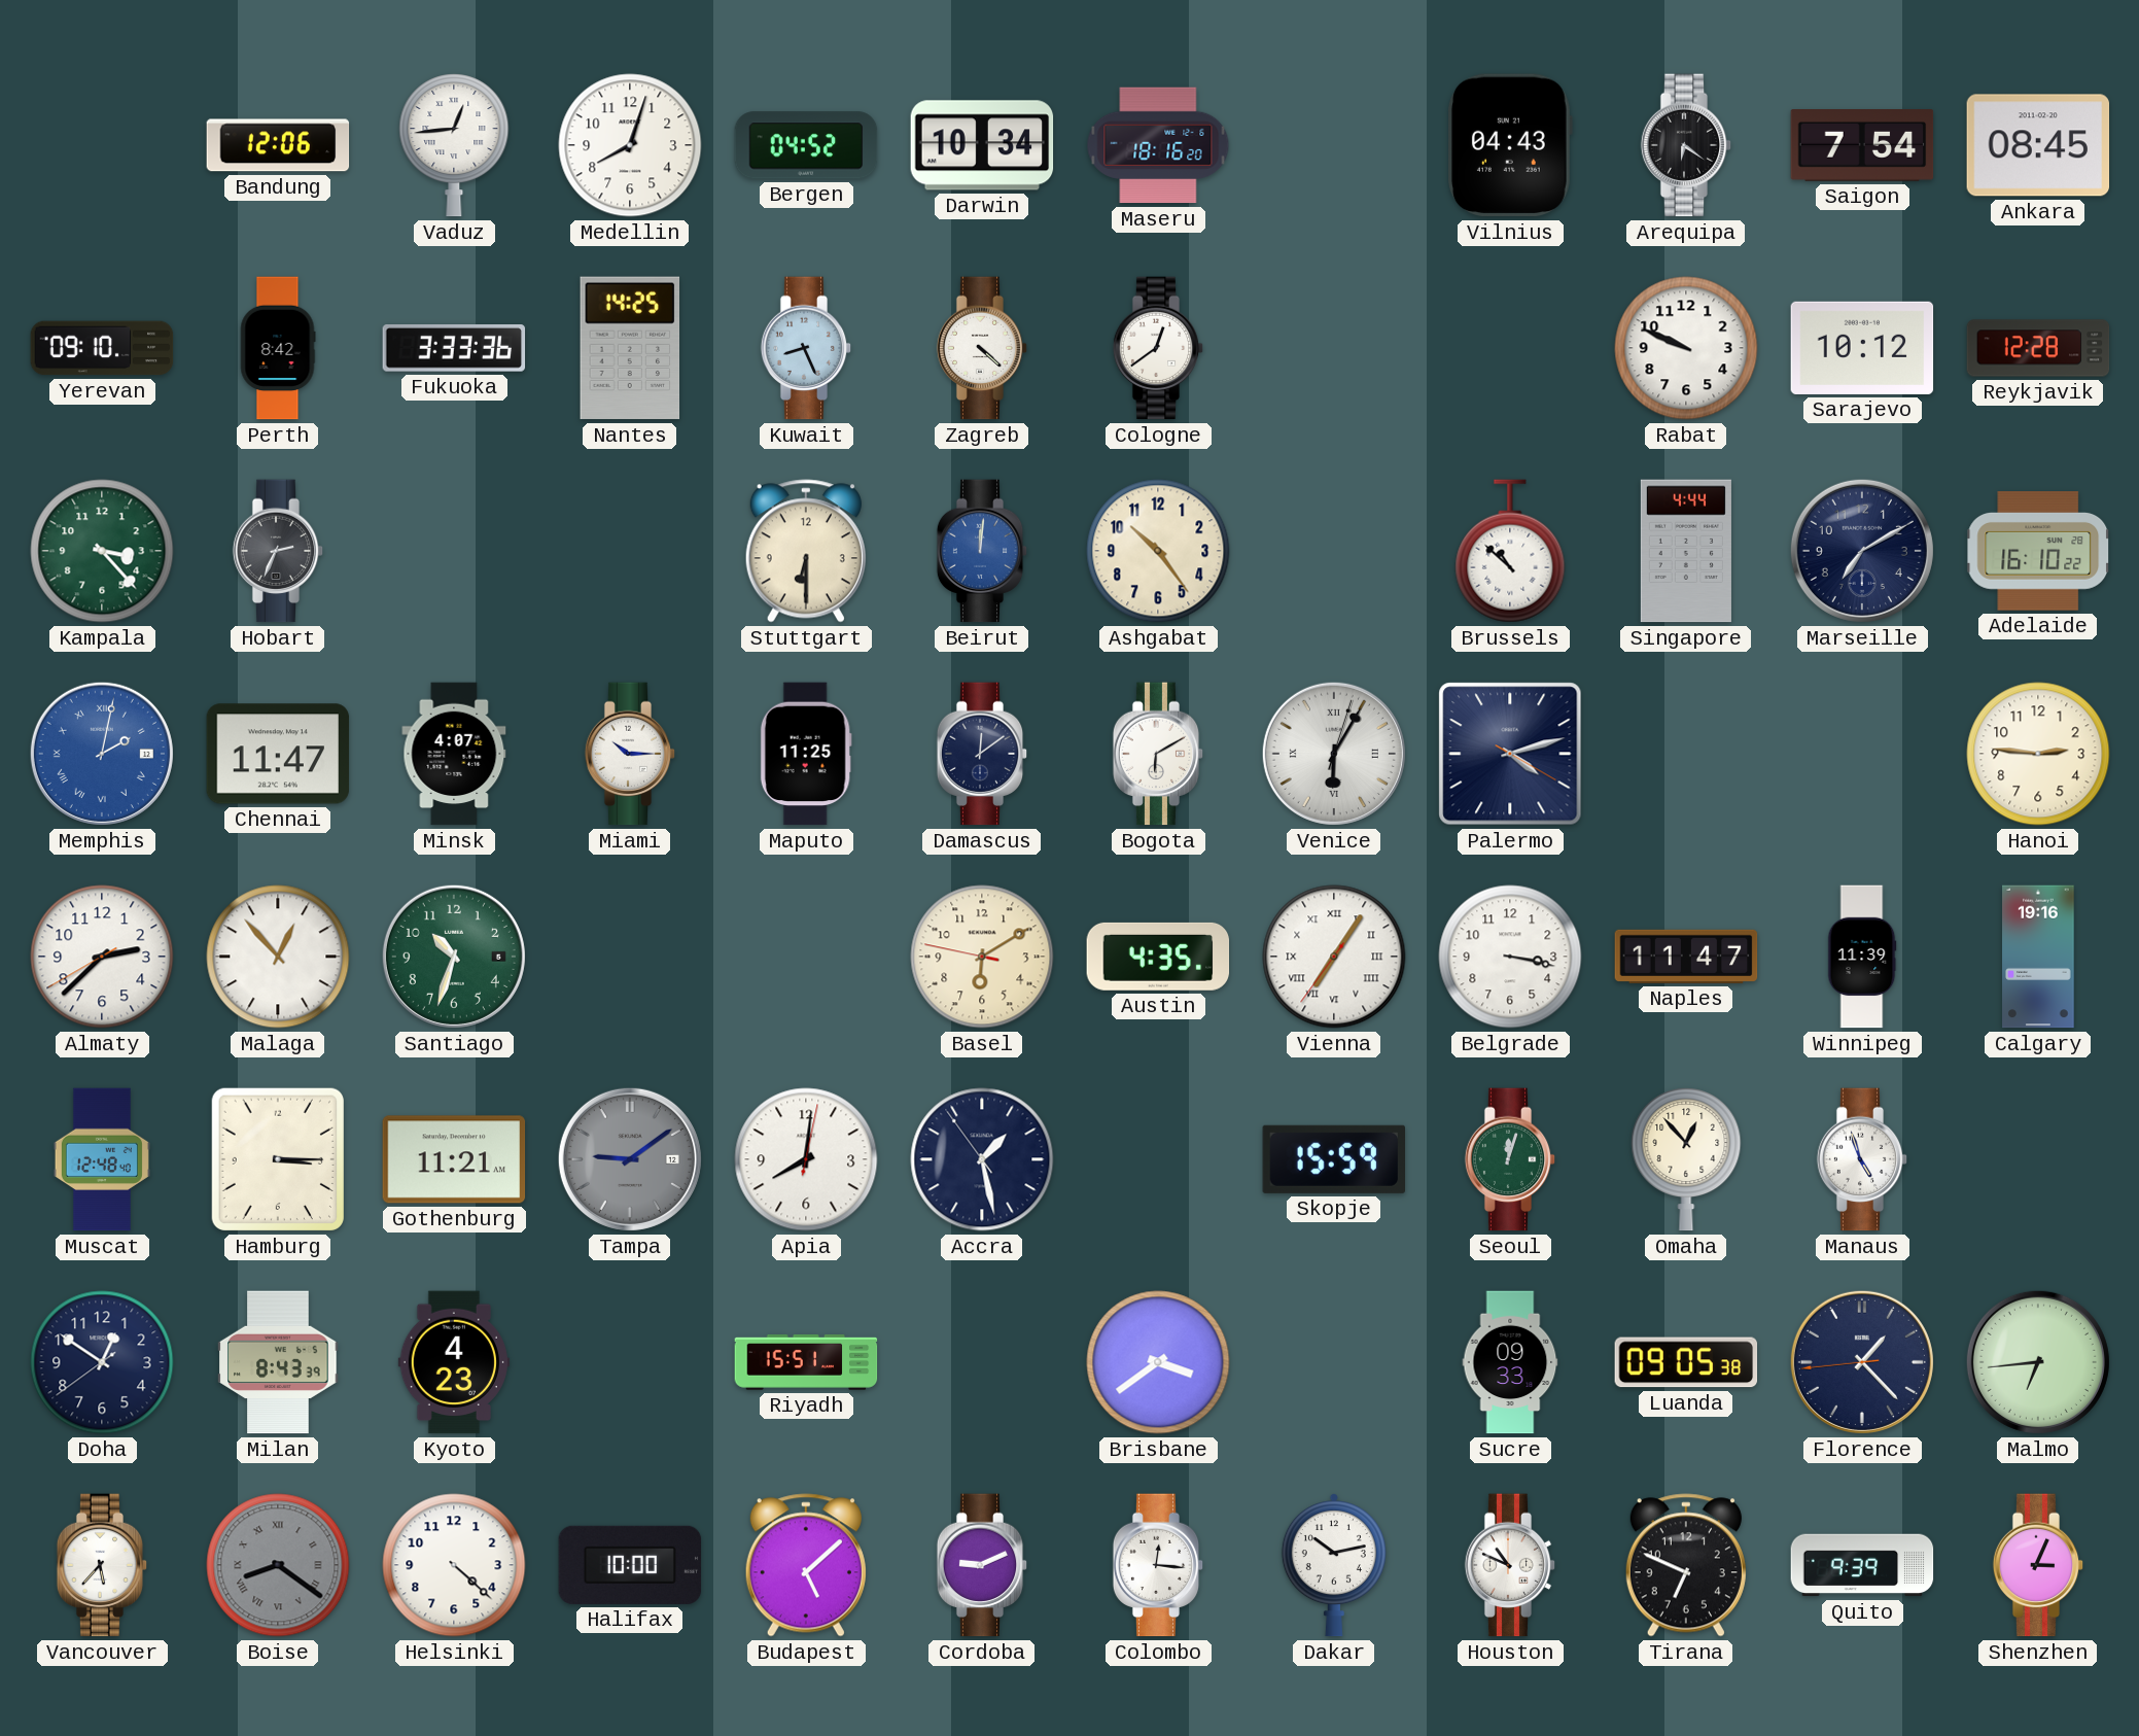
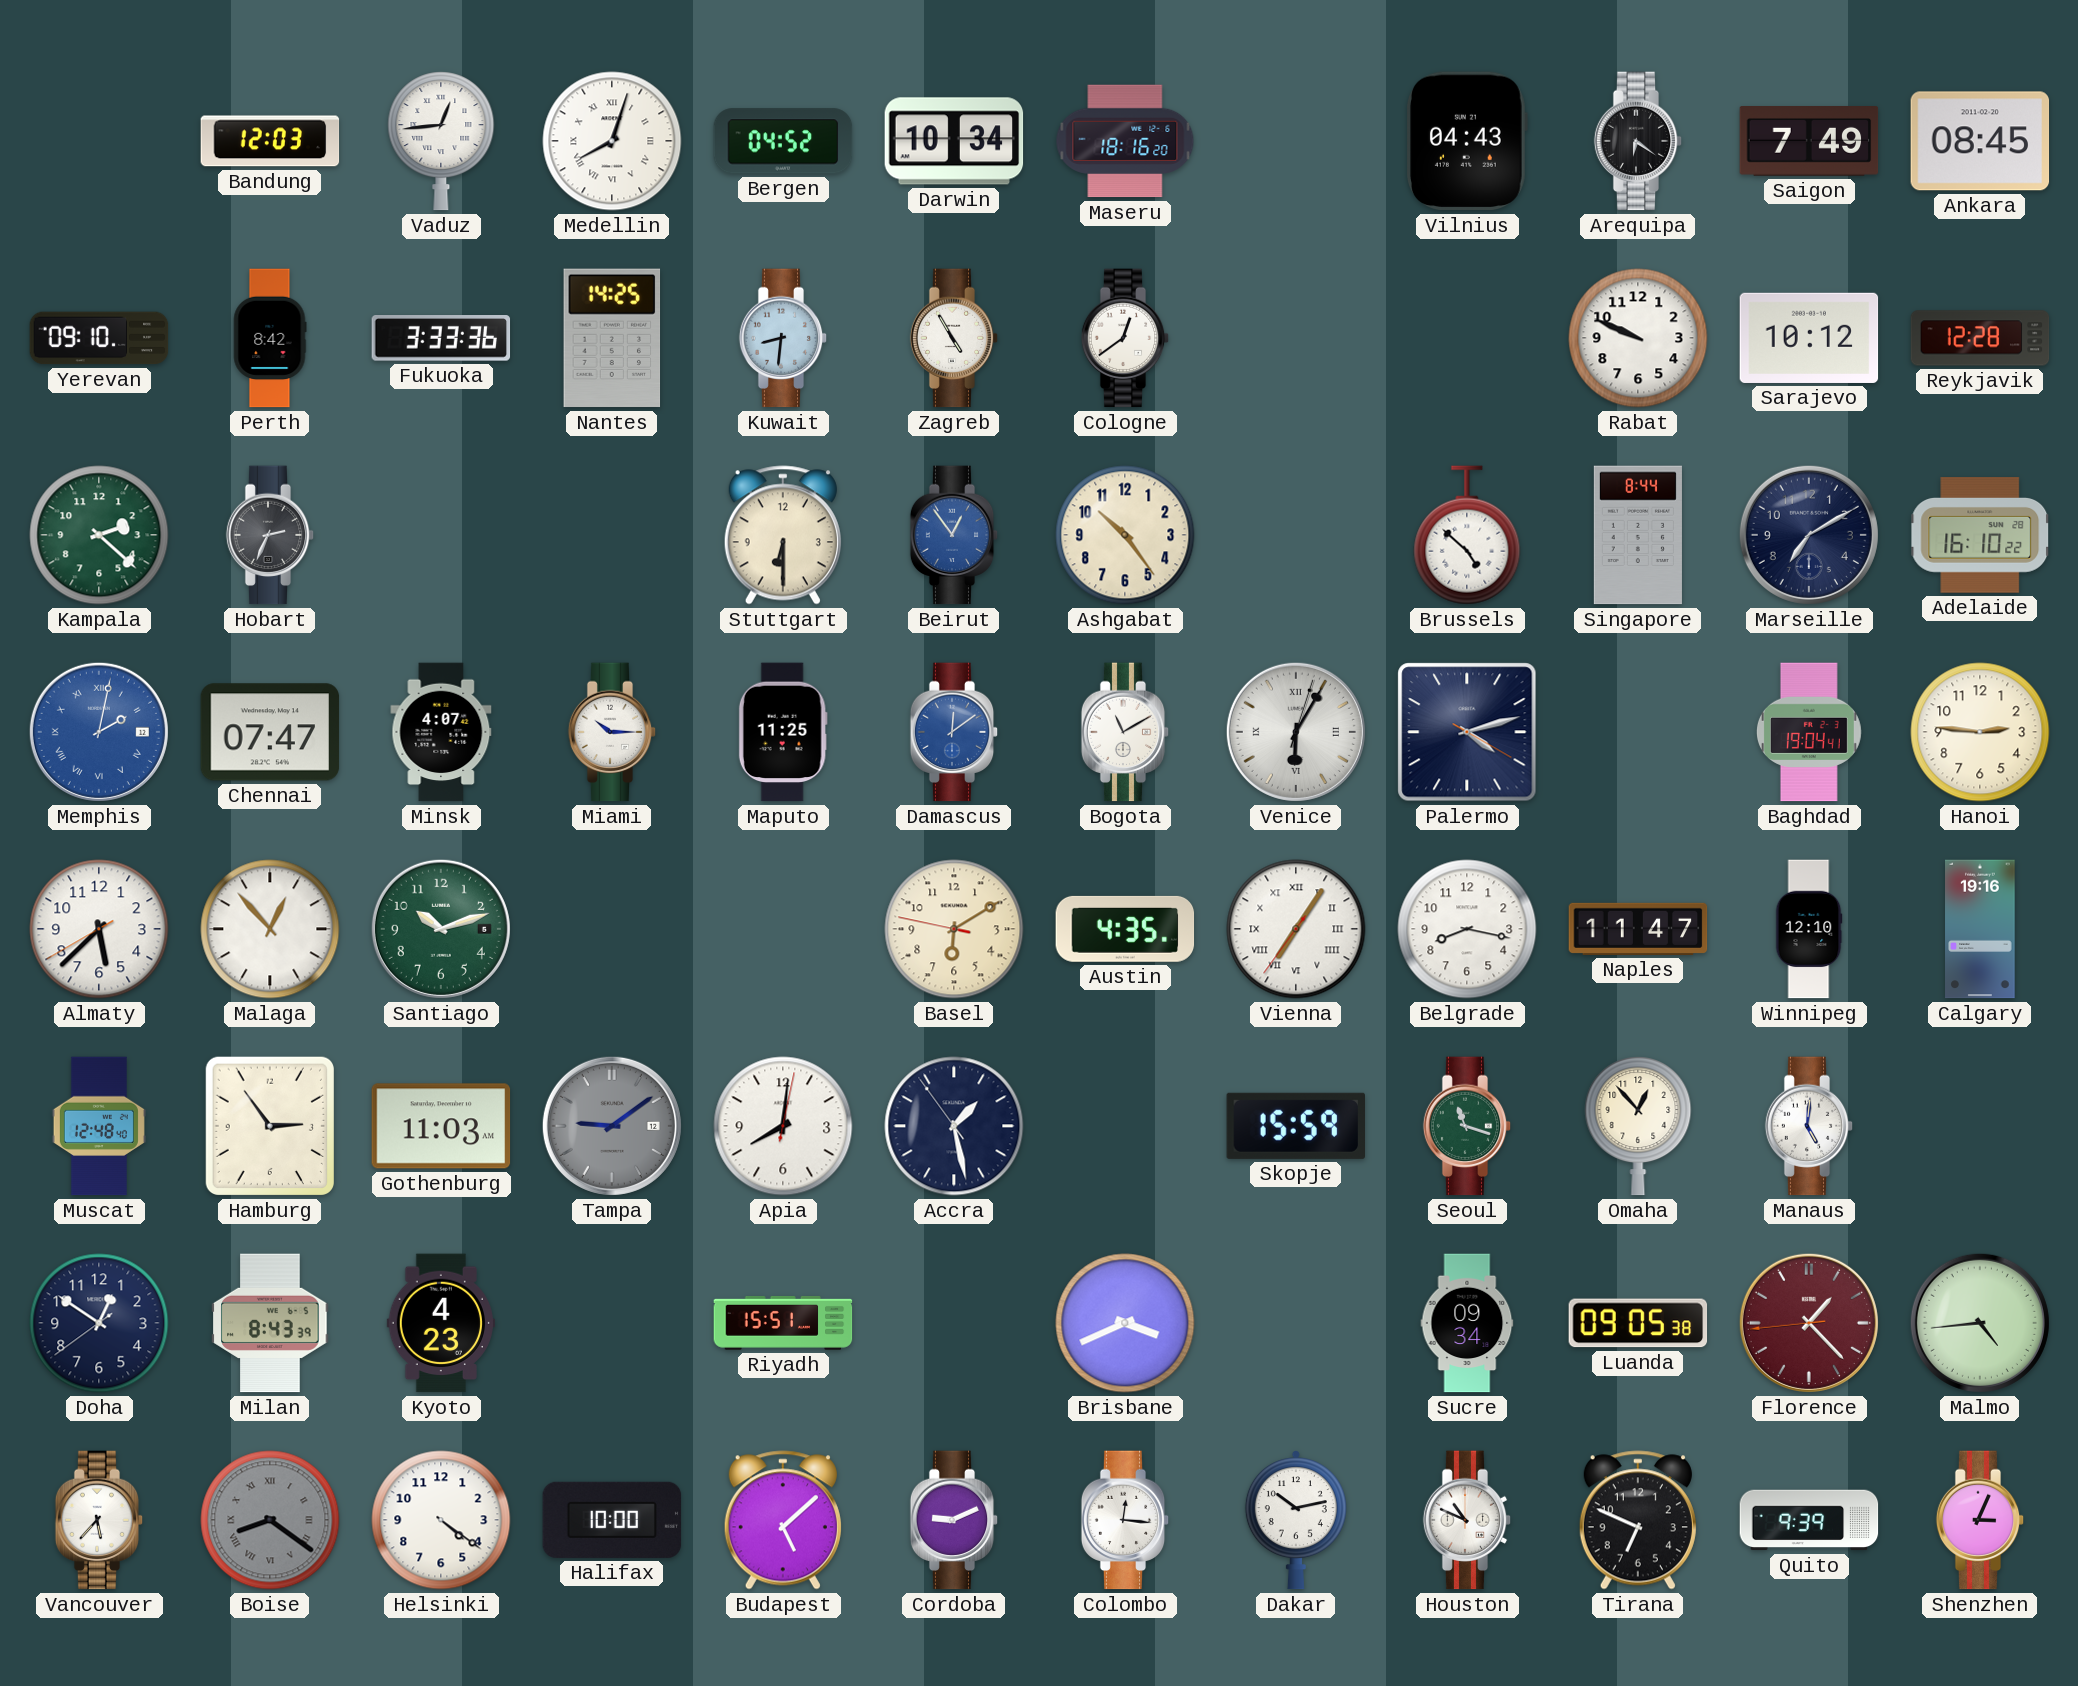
Bandung: 12:06 -> 12:03
Medellin numerals: Arabic -> Roman
Saigon: 7:54 -> 7:49
Kuwait: 8:26 -> 8:31
Zagreb: 4:22 -> 4:55
Kampala: 3:23 -> 2:22
Beirut: 12:01 -> 12:54
Brussels: 10:52 -> 4:52
Singapore: 4:44 -> 8:44
Chennai: 11:47 -> 07:47
Damascus dial: navy -> blue
Bogota: 6:10 -> 11:10
Baghdad: none -> 19:04
Almaty: 2:37 -> 5:37
Santiago: 10:33 -> 10:12
Belgrade: 3:17 -> 8:17
Winnipeg: 11:39 -> 12:10
Hamburg: 3:15 -> 2:54
Gothenburg: 11:21 -> 11:03
Seoul: 12:03 -> 11:18
Manaus: 4:57 -> 5:01
Brisbane: 3:39 -> 3:41
Sucre: 09:33 -> 09:34
Florence dial: navy -> burgundy
Malmo: 6:44 -> 4:44
Helsinki: 4:22 -> 4:21
